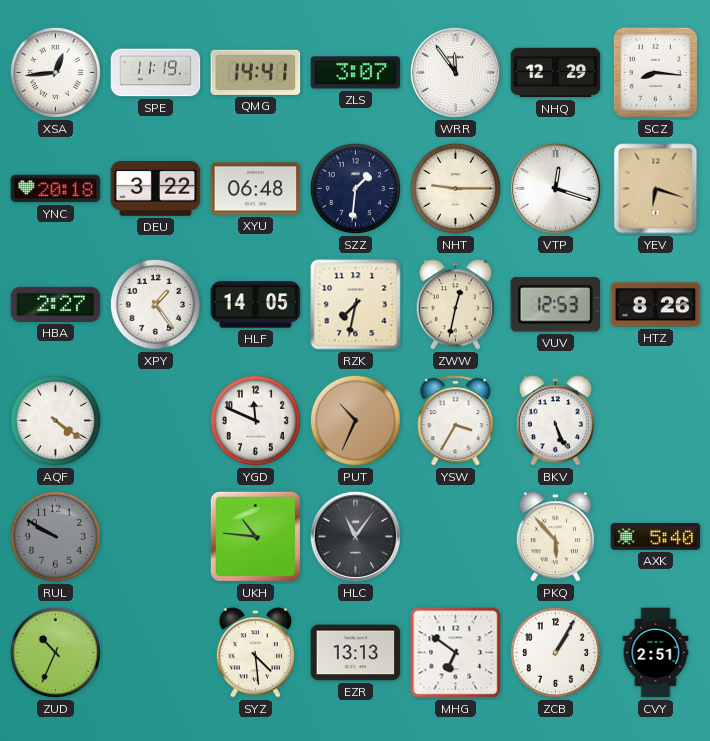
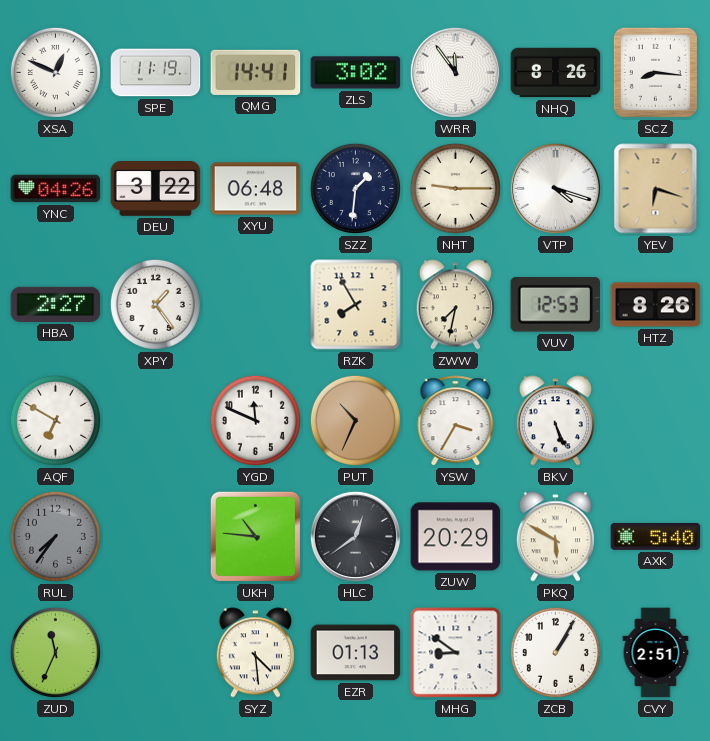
XSA: 12:44 -> 12:49
ZLS: 3:07 -> 3:02
NHQ: 12:29 -> 8:26
YNC: 20:18 -> 04:26
VTP: 12:18 -> 4:18
HLF: 14:05 -> none
RZK: 7:32 -> 7:55
ZWW: 12:32 -> 7:32
AQF: 4:21 -> 6:50
RUL: 9:50 -> 7:36
HLC: 11:06 -> 12:39
ZUW: none -> 20:29
PKQ: 5:53 -> 5:50
ZUD: 10:34 -> 11:34
EZR: 13:13 -> 01:13
MHG: 6:51 -> 8:51
